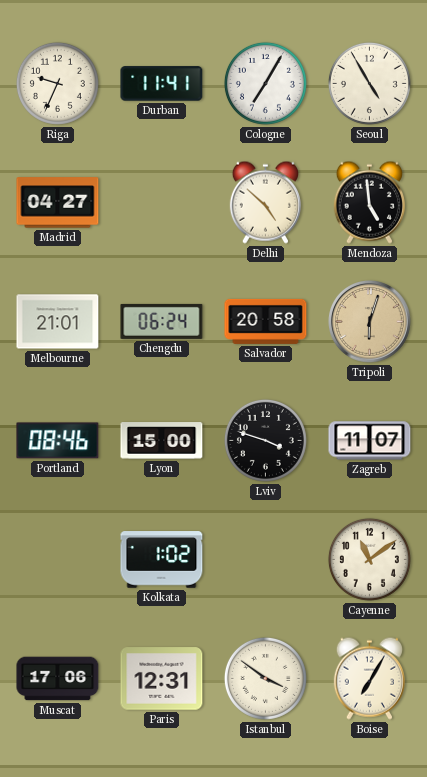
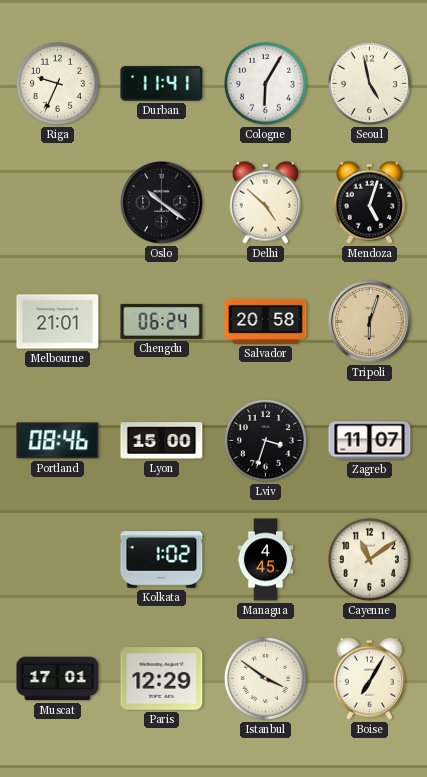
Cologne: 7:05 -> 6:05
Seoul: 4:55 -> 4:58
Madrid: 04:27 -> none
Oslo: none -> 10:21
Mendoza: 4:59 -> 5:03
Lviv: 3:48 -> 3:33
Managua: none -> 4:45
Muscat: 17:06 -> 17:01
Paris: 12:31 -> 12:29
